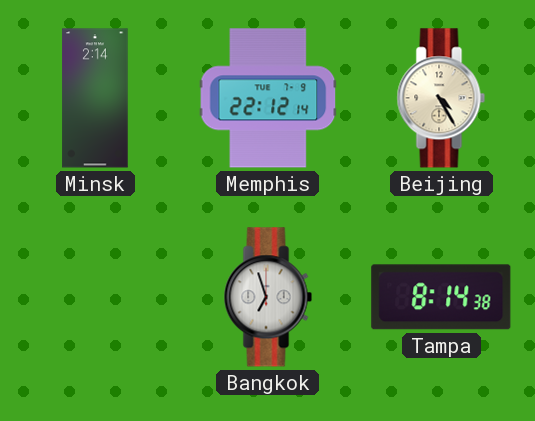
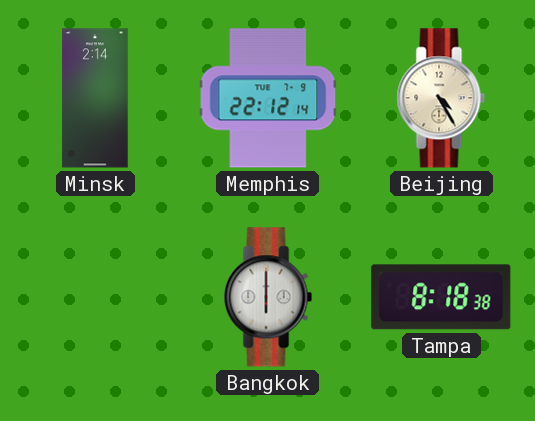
Bangkok: 6:57 -> 6:00
Tampa: 8:14 -> 8:18
